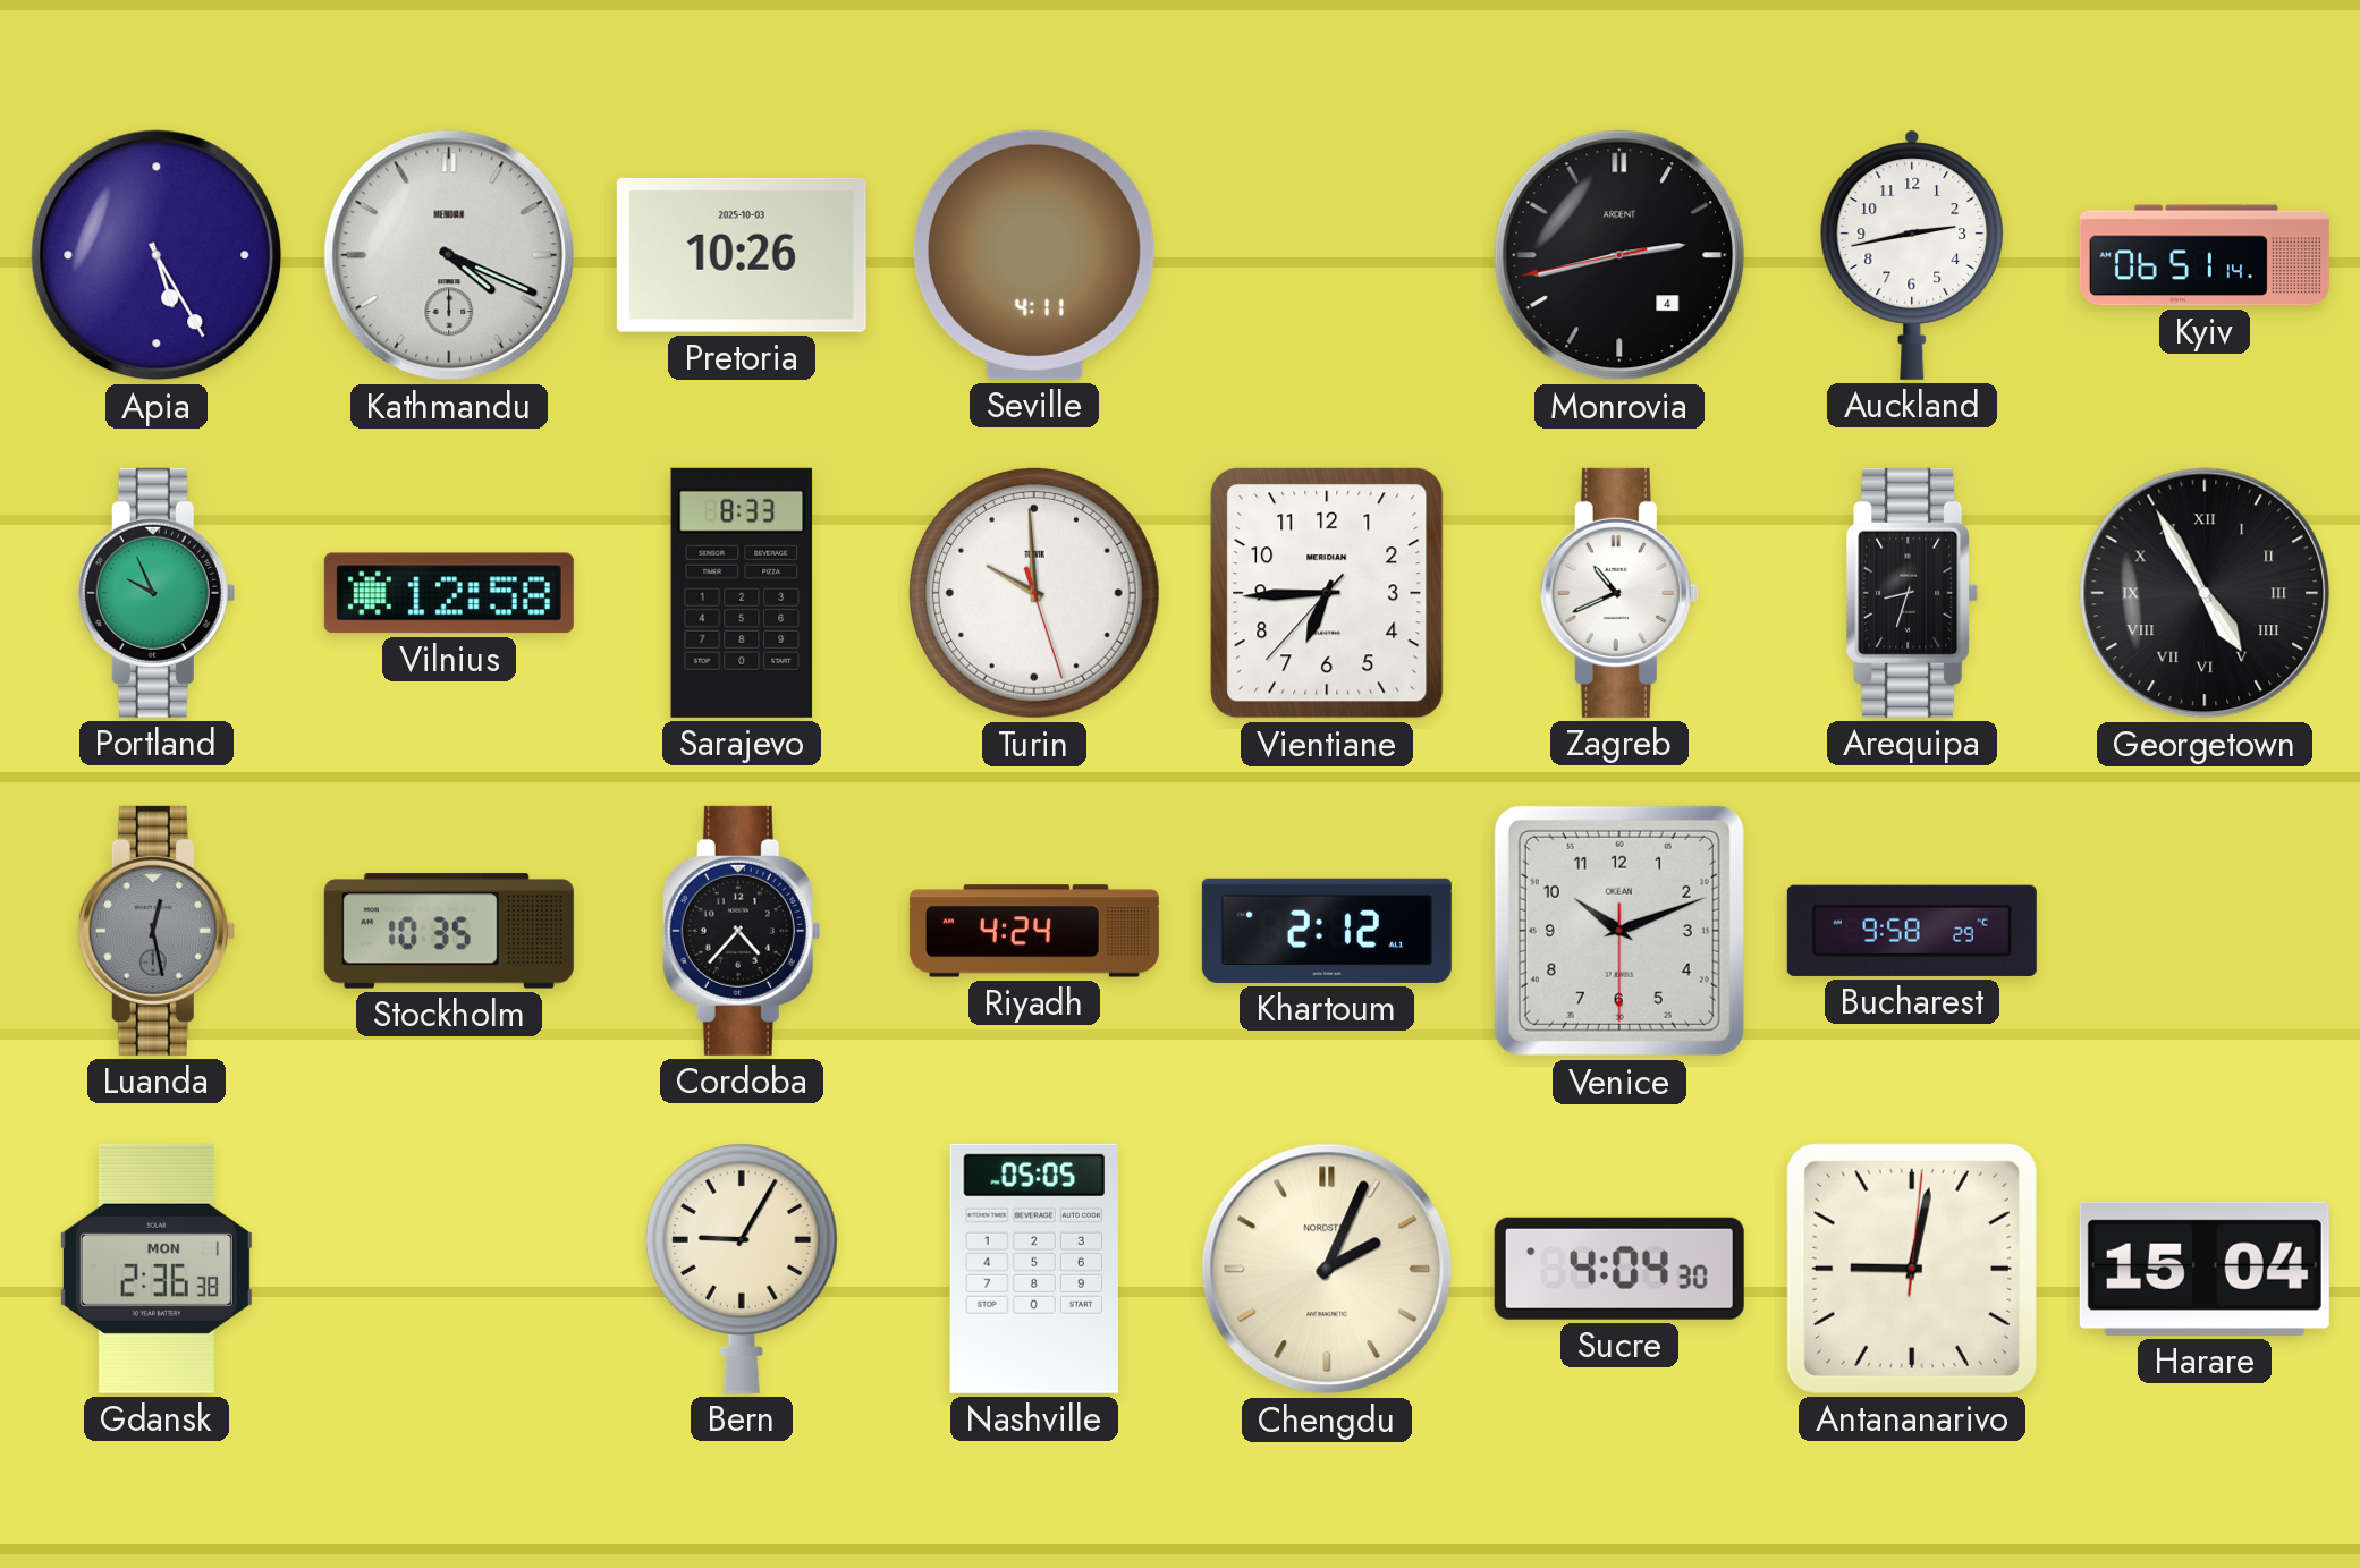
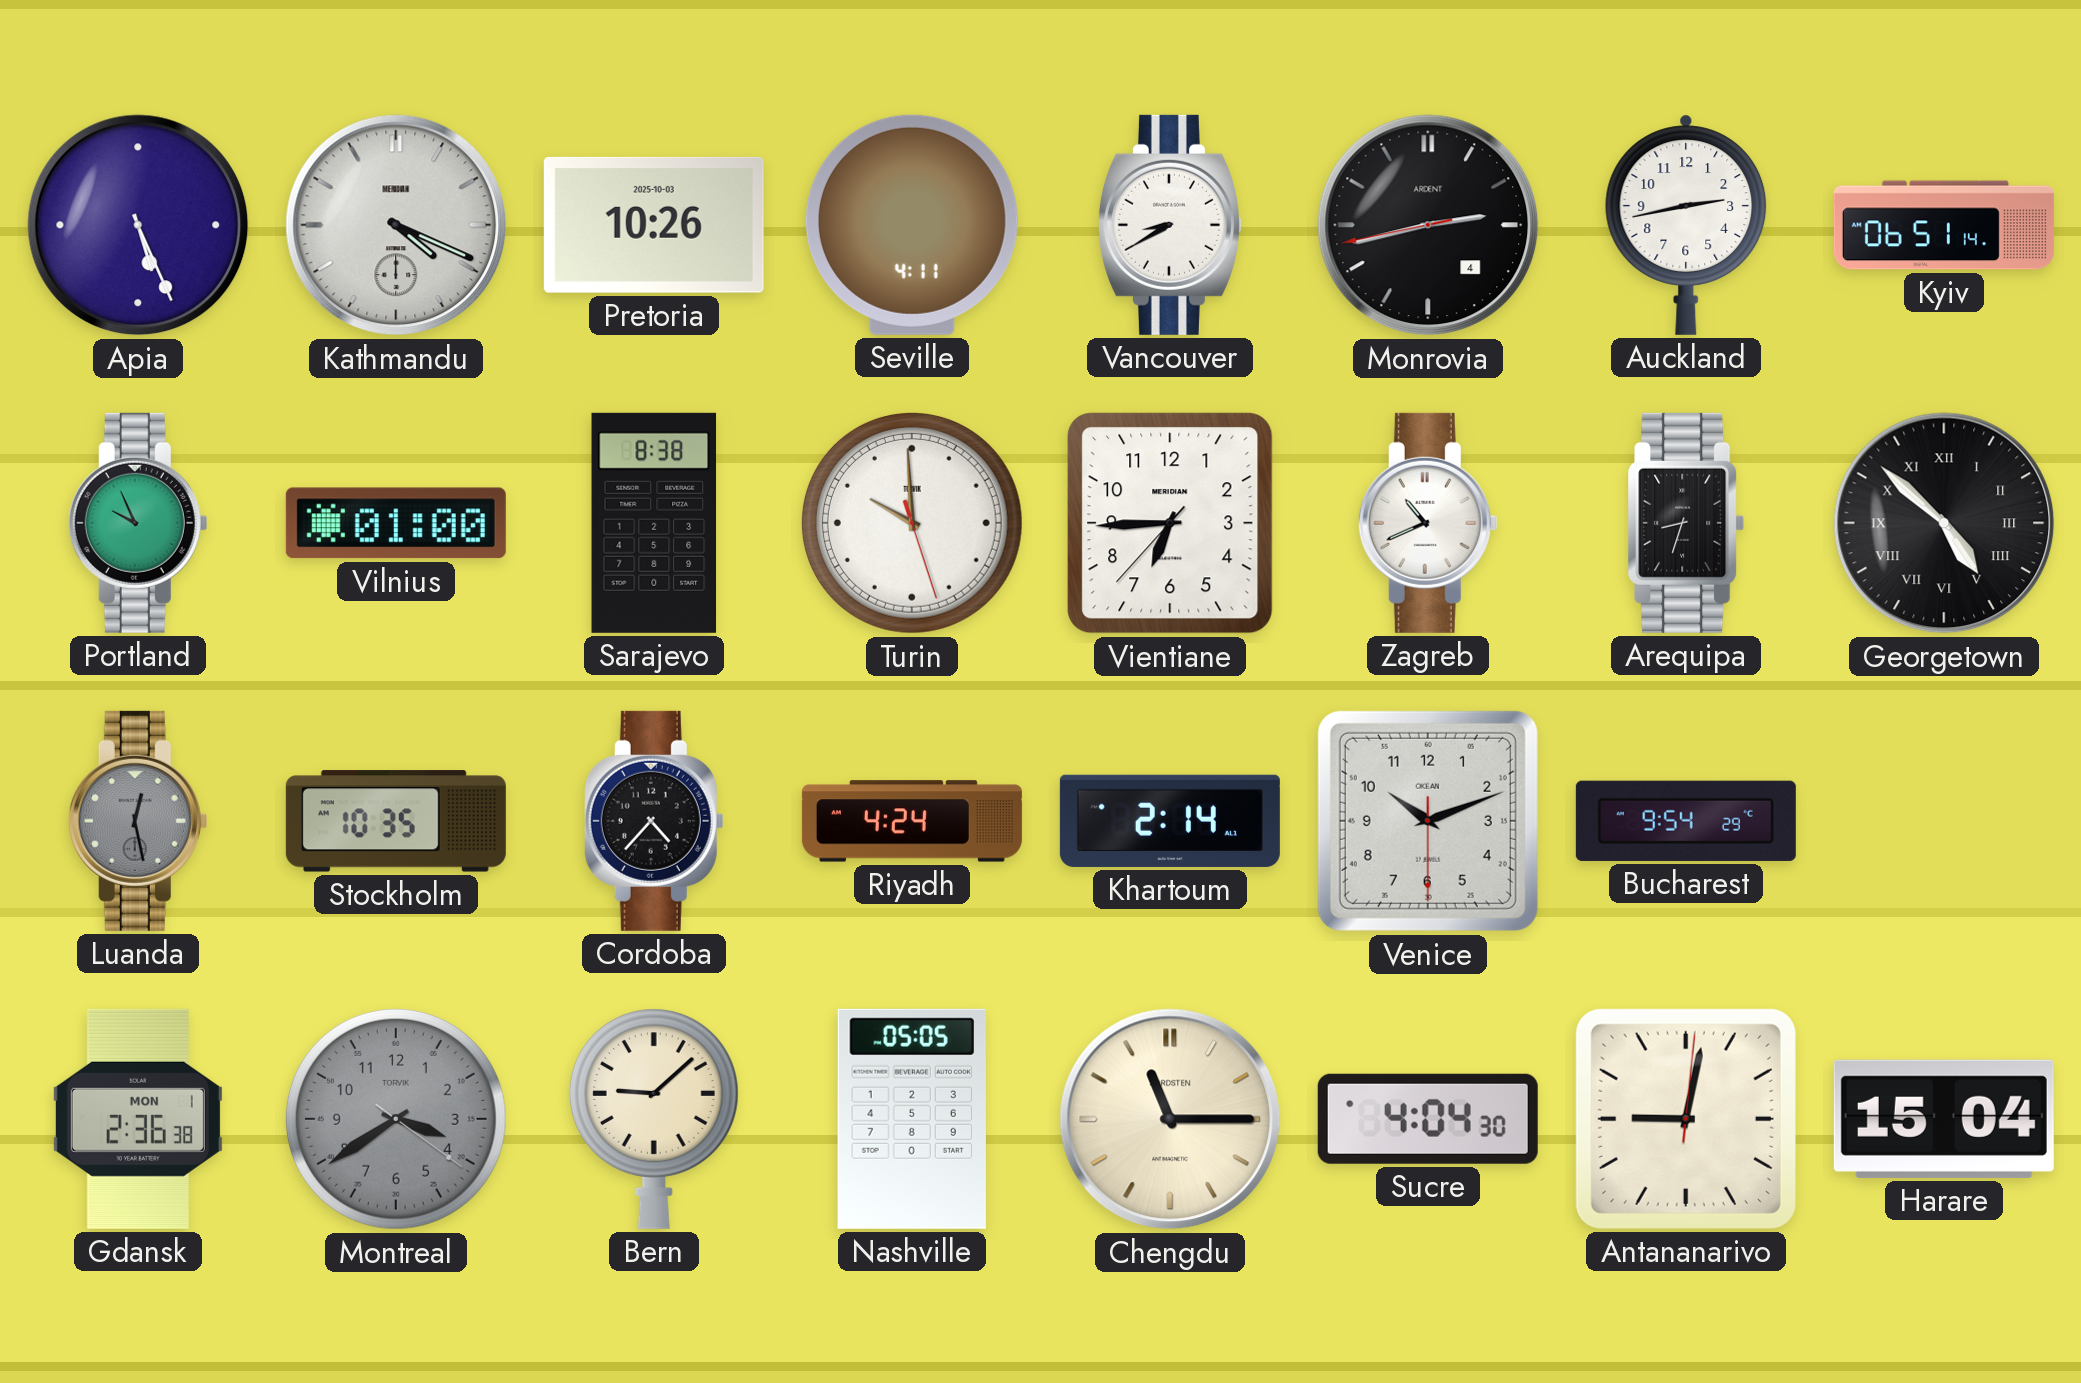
Apia: 5:25 -> 5:26
Vancouver: none -> 8:40
Vilnius: 12:58 -> 01:00
Sarajevo: 8:33 -> 8:38
Georgetown: 4:55 -> 4:52
Khartoum: 2:12 -> 2:14
Bucharest: 9:58 -> 9:54
Montreal: none -> 3:39
Bern: 9:05 -> 9:08
Chengdu: 2:04 -> 11:15
